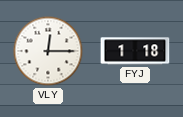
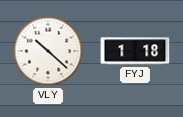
VLY: 12:15 -> 10:22
